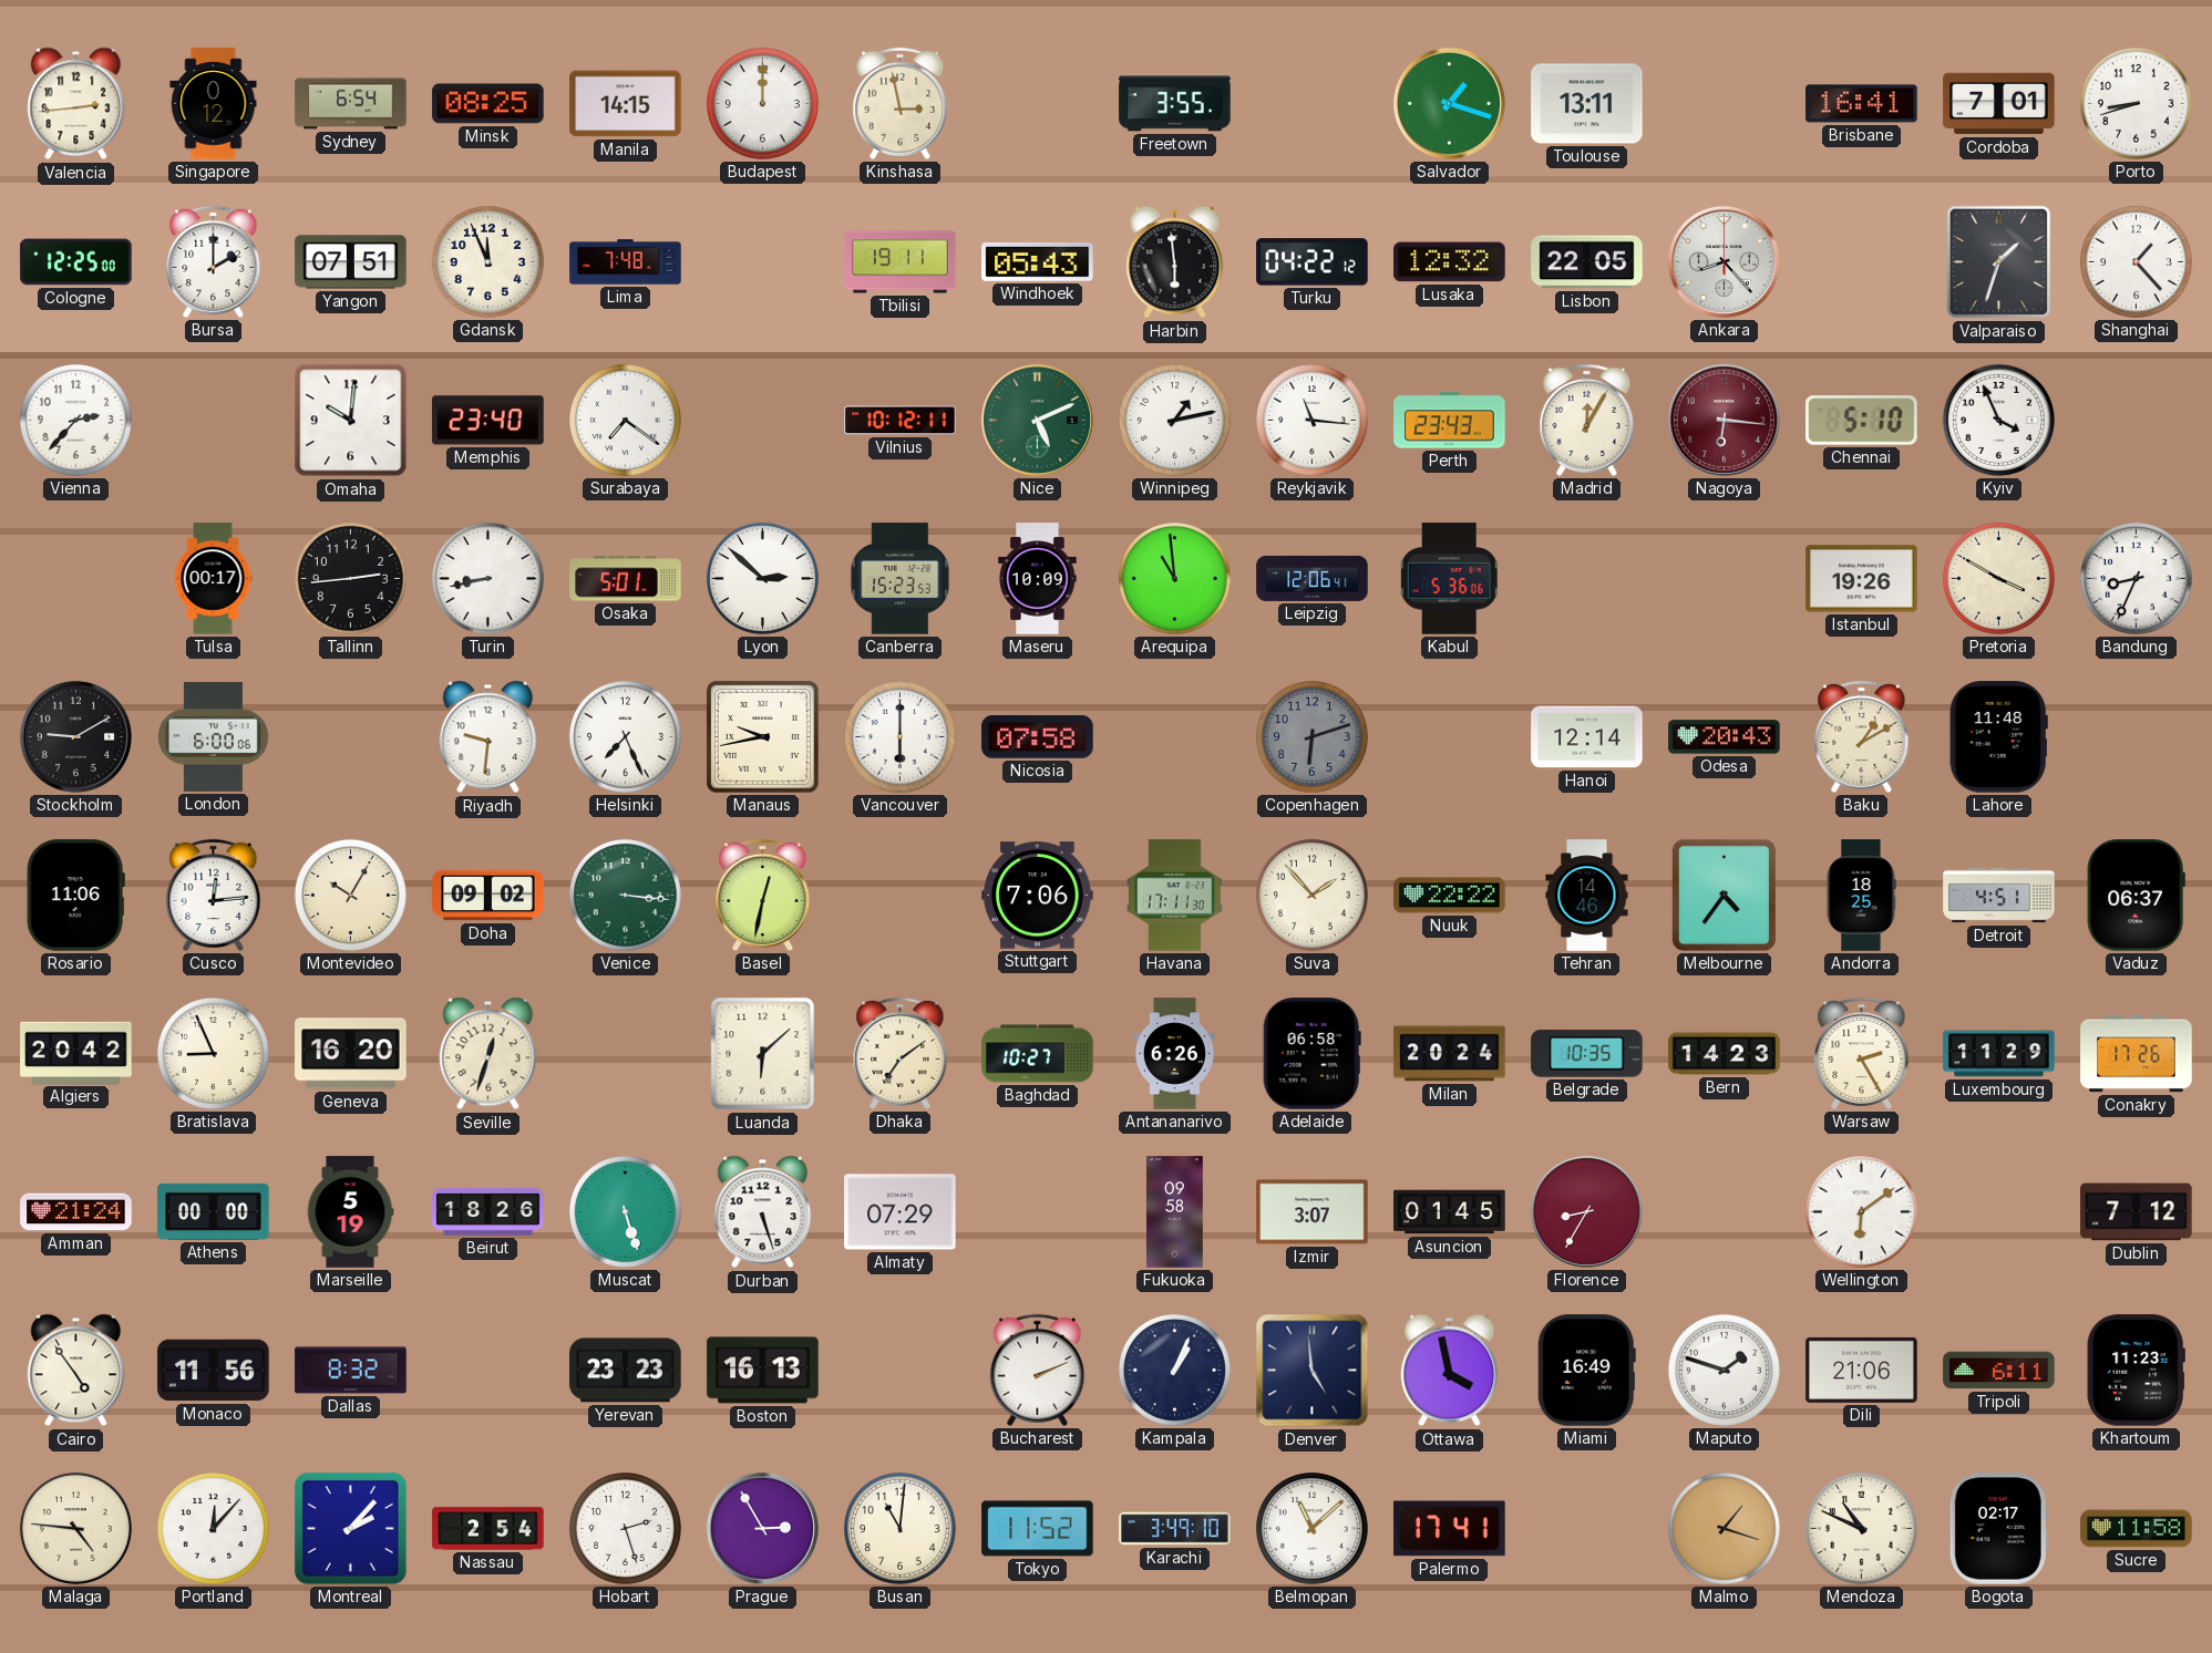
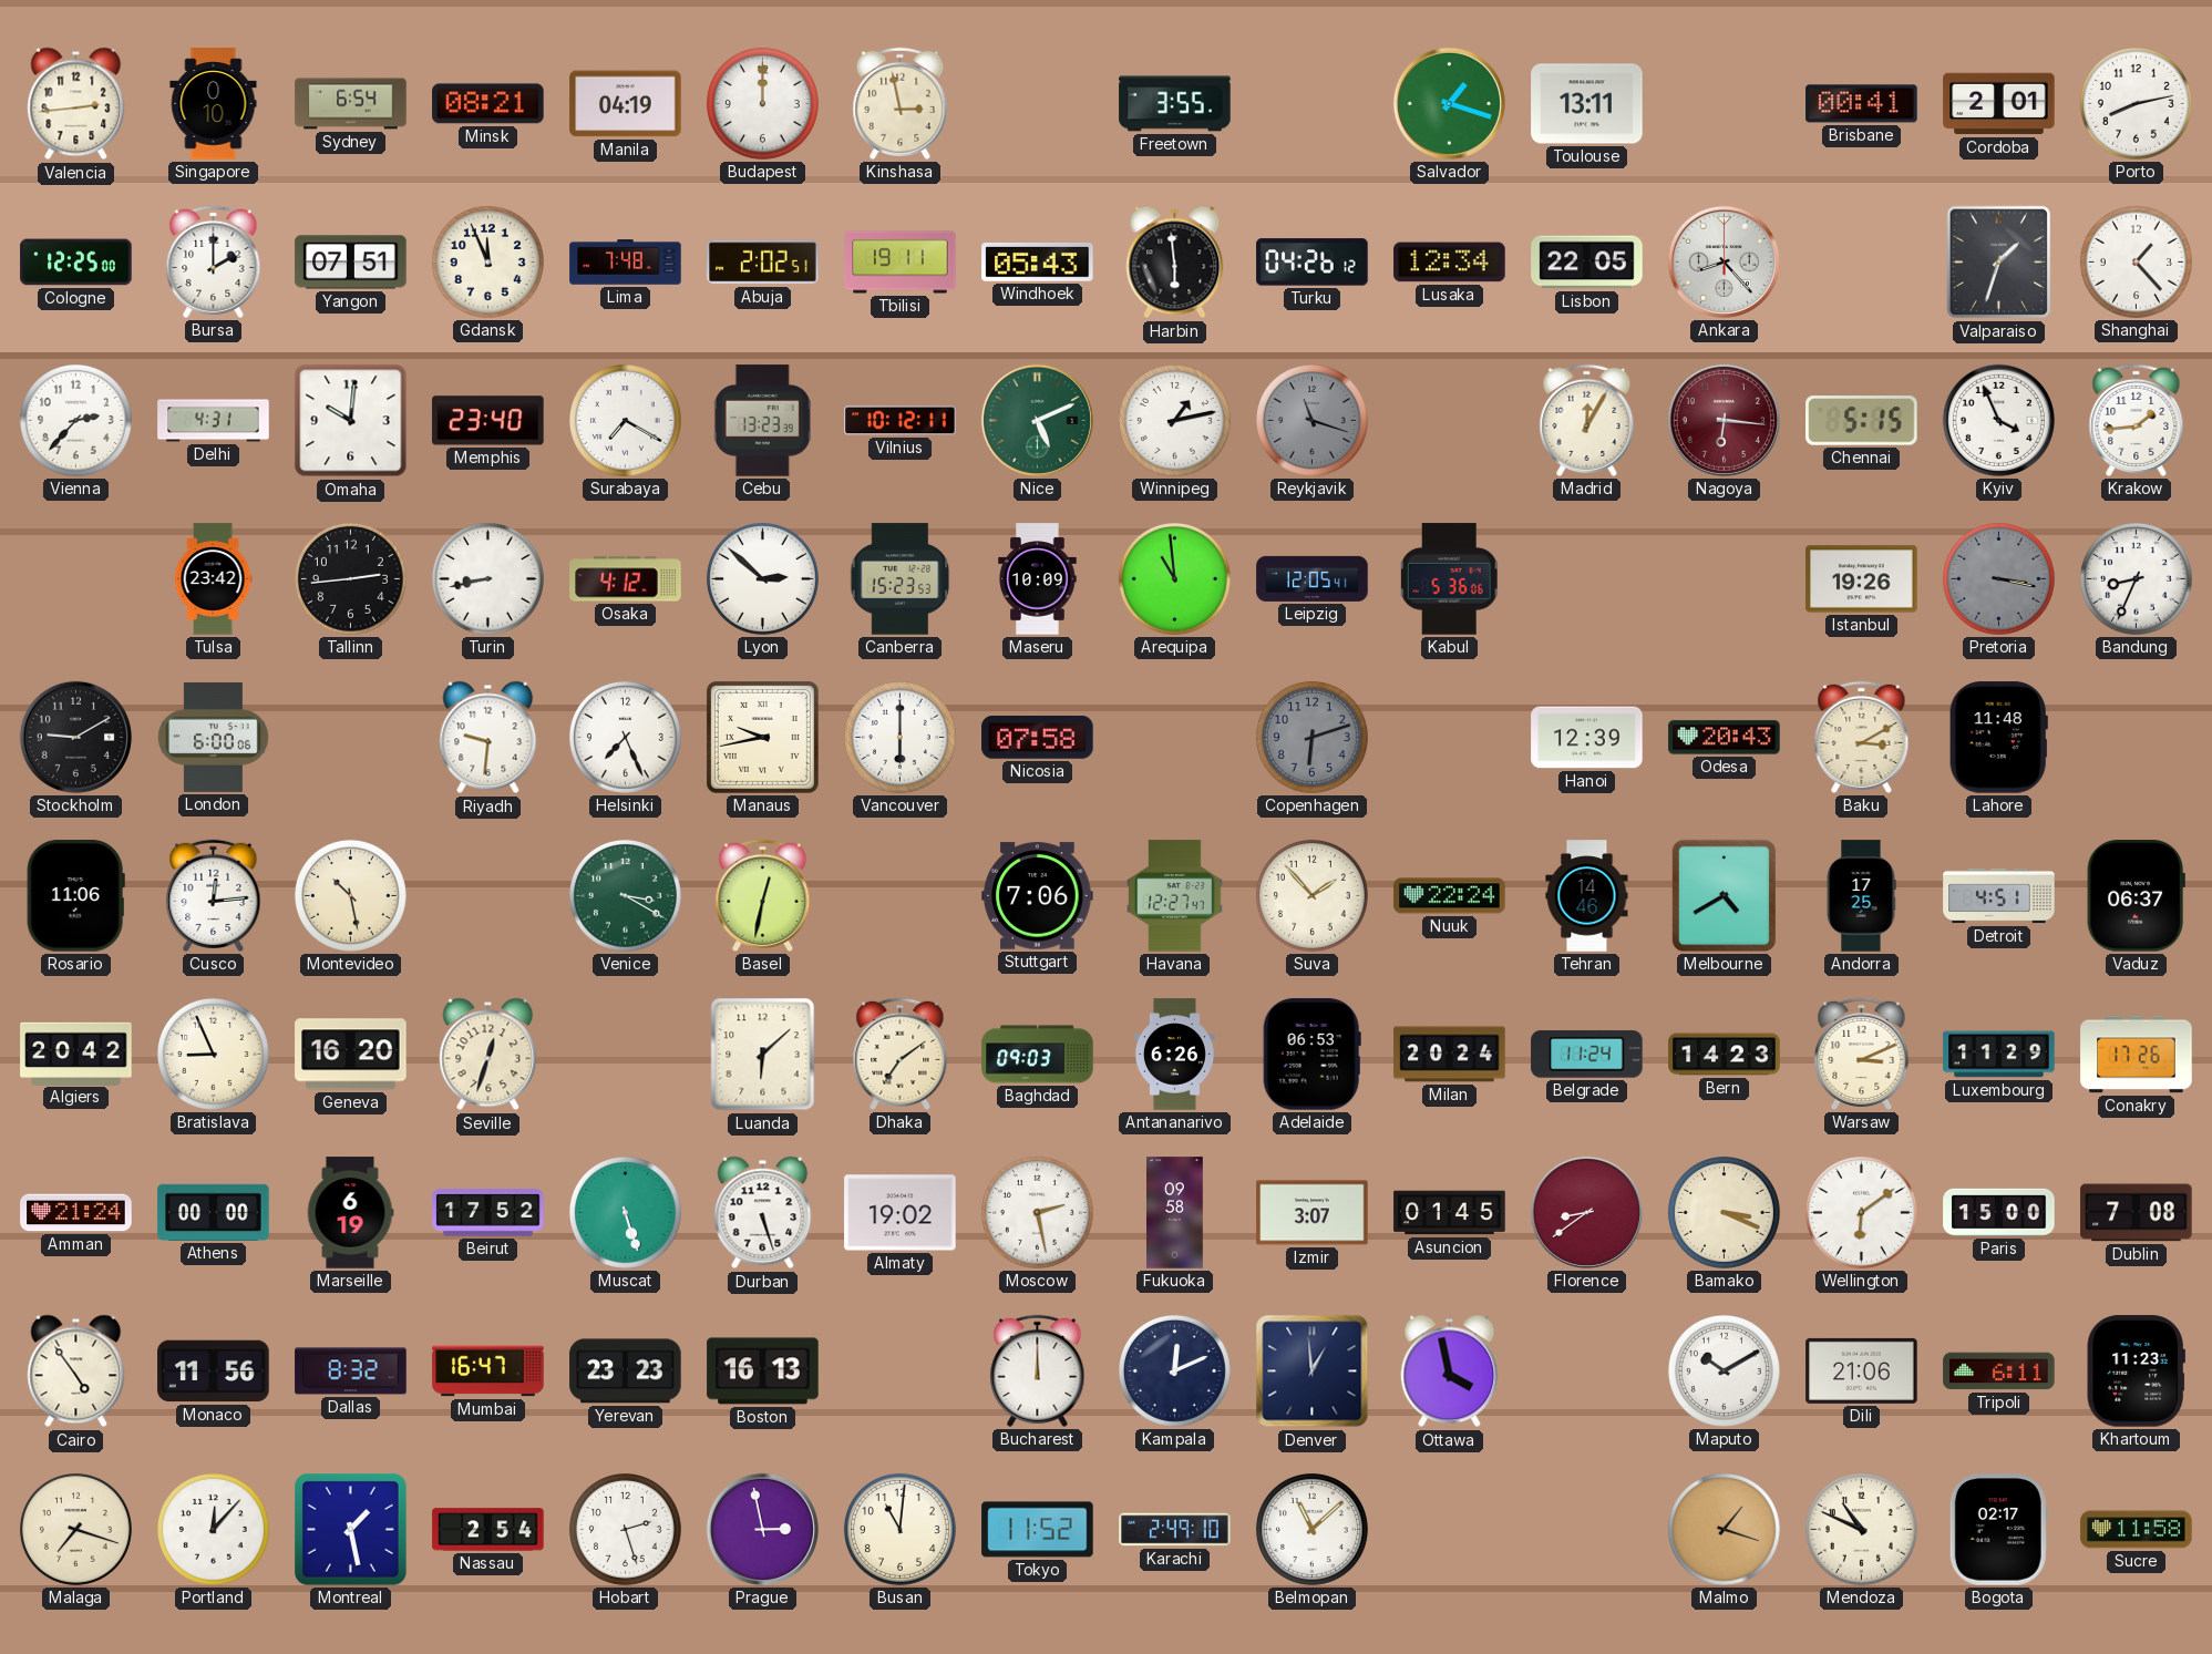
Singapore: 0:12 -> 0:10
Minsk: 08:25 -> 08:21
Manila: 14:15 -> 04:19
Brisbane: 16:41 -> 00:41
Cordoba: 7:01 -> 2:01
Porto: 8:42 -> 8:13
Abuja: none -> 2:02
Turku: 04:22 -> 04:26
Lusaka: 12:32 -> 12:34
Delhi: none -> 4:31
Surabaya: 7:21 -> 7:20
Cebu: none -> 13:23
Reykjavik: 11:16 -> 11:18
Reykjavik dial: white -> grey
Perth: 23:43 -> none
Chennai: 5:10 -> 5:15
Krakow: none -> 1:44
Tulsa: 00:17 -> 23:42
Osaka: 5:01 -> 4:12
Leipzig: 12:06 -> 12:05
Pretoria: 3:50 -> 3:17
Pretoria dial: cream -> grey
Hanoi: 12:14 -> 12:39
Baku: 1:10 -> 3:10
Montevideo: 10:05 -> 10:28
Doha: 09:02 -> none
Venice: 3:16 -> 3:20
Havana: 17:11 -> 12:27
Nuuk: 22:22 -> 22:24
Melbourne: 4:36 -> 4:40
Andorra: 18:25 -> 17:25
Baghdad: 10:27 -> 09:03
Adelaide: 06:58 -> 06:53
Belgrade: 10:35 -> 11:24
Warsaw: 2:25 -> 3:11
Marseille: 5:19 -> 6:19
Beirut: 18:26 -> 17:52
Almaty: 07:29 -> 19:02
Moscow: none -> 2:28
Florence: 8:35 -> 8:39
Bamako: none -> 3:19
Paris: none -> 15:00
Dublin: 7:12 -> 7:08
Mumbai: none -> 16:47
Bucharest: 2:11 -> 12:00
Kampala: 1:04 -> 12:11
Denver: 4:59 -> 12:59
Miami: 16:49 -> none
Maputo: 1:48 -> 10:10
Malaga: 4:46 -> 7:18
Montreal: 2:07 -> 1:28
Prague: 2:55 -> 2:58
Karachi: 3:49 -> 2:49
Palermo: 17:41 -> none
